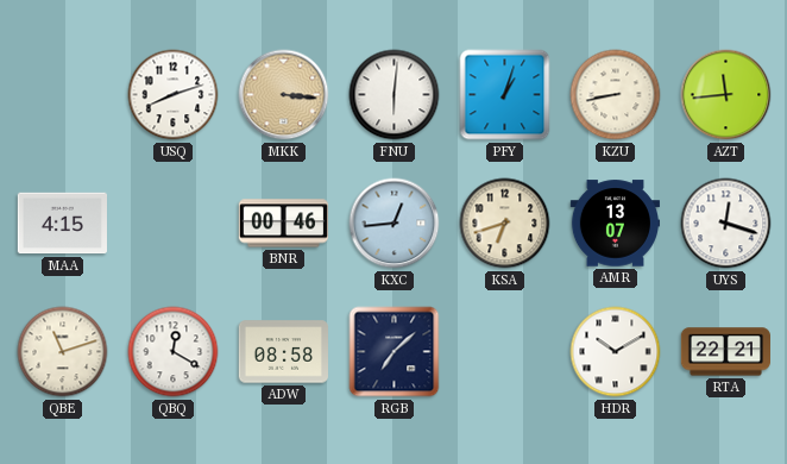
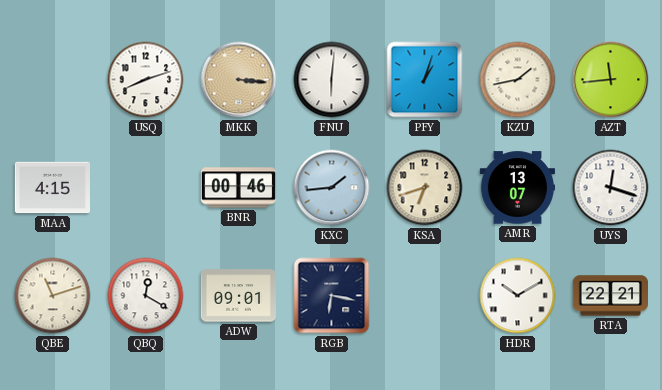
KZU: 8:43 -> 1:43
KXC: 12:44 -> 1:44
ADW: 08:58 -> 09:01
RGB: 7:08 -> 6:17
